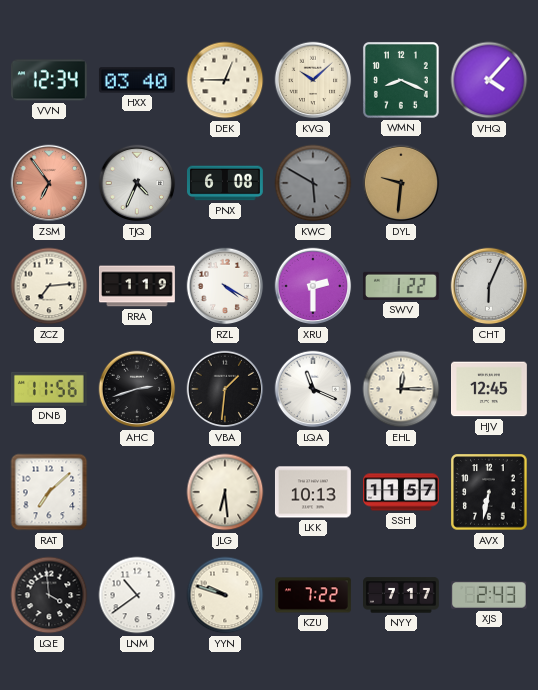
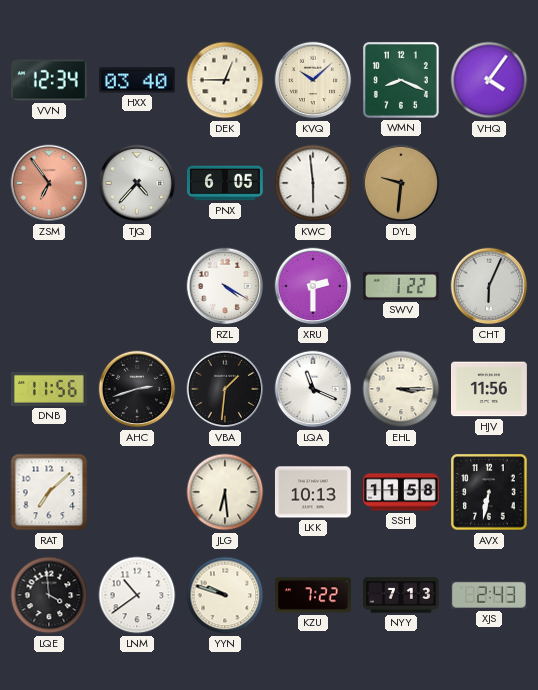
VHQ: 4:07 -> 4:06
TJQ: 4:34 -> 4:37
PNX: 6:08 -> 6:05
KWC: 5:50 -> 5:59
KWC dial: grey -> white
ZCZ: 7:14 -> none
RRA: 1:19 -> none
EHL: 12:15 -> 3:15
HJV: 12:45 -> 11:56
SSH: 11:57 -> 11:58
NYY: 7:17 -> 7:13
